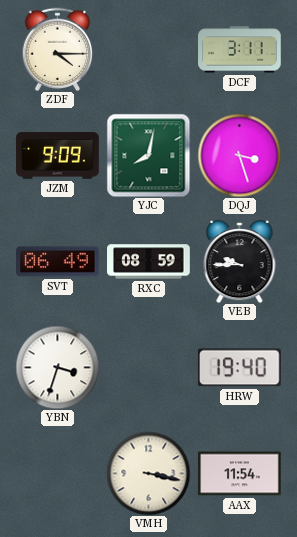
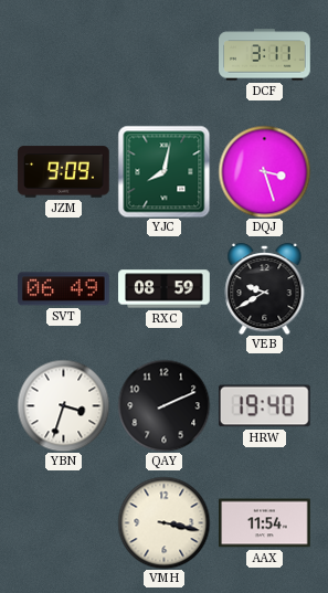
ZDF: 4:15 -> none
VEB: 9:45 -> 9:40
QAY: none -> 2:11
